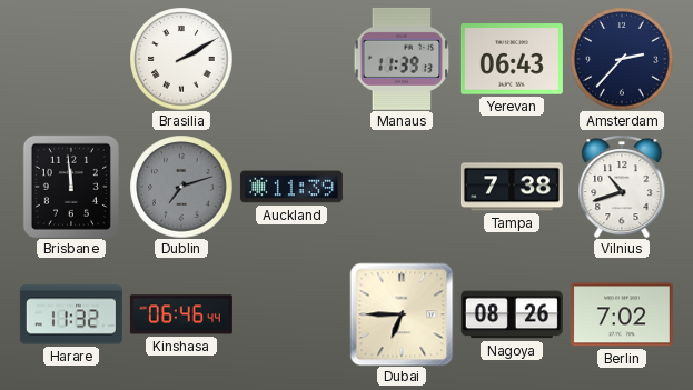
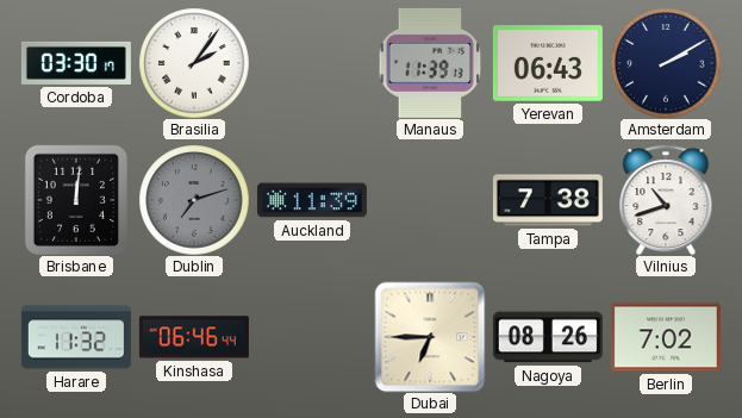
Cordoba: none -> 03:30
Brasilia: 2:10 -> 2:06
Amsterdam: 2:37 -> 2:10
Brisbane: 11:59 -> 12:01
